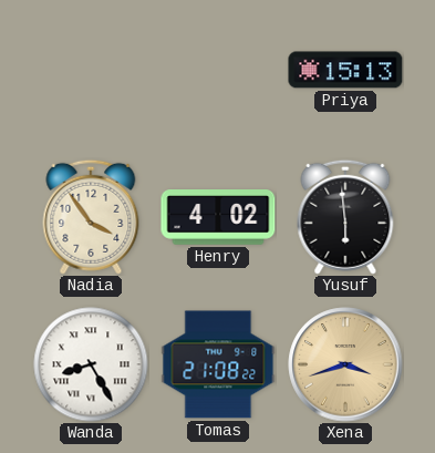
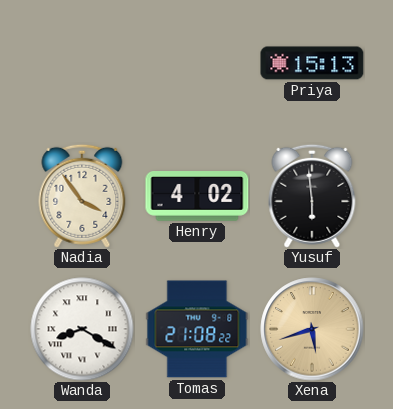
Wanda: 8:25 -> 8:20
Xena: 3:42 -> 5:42
